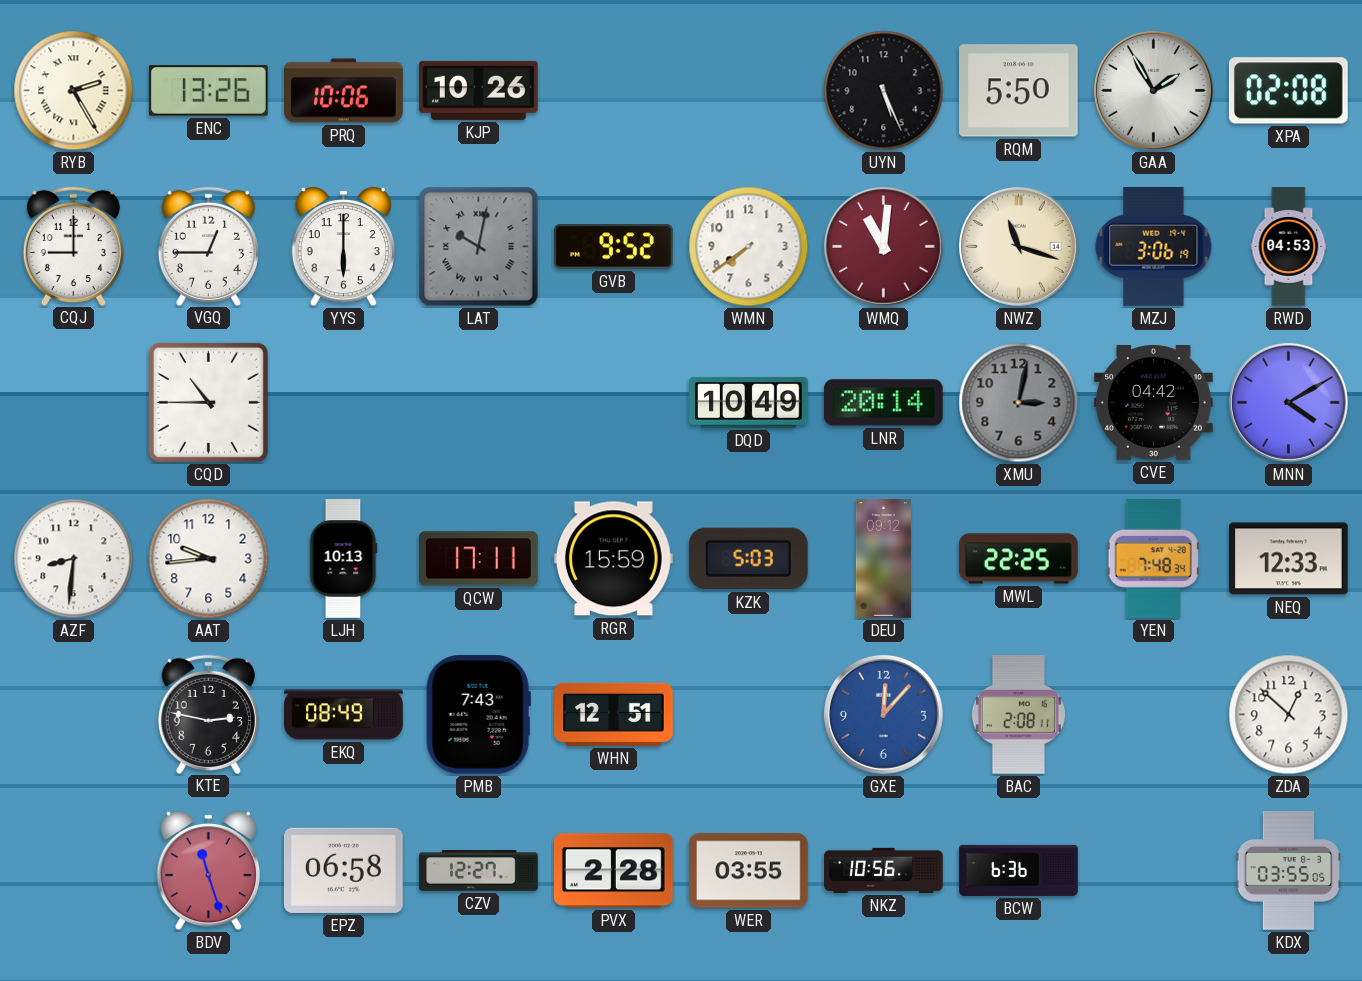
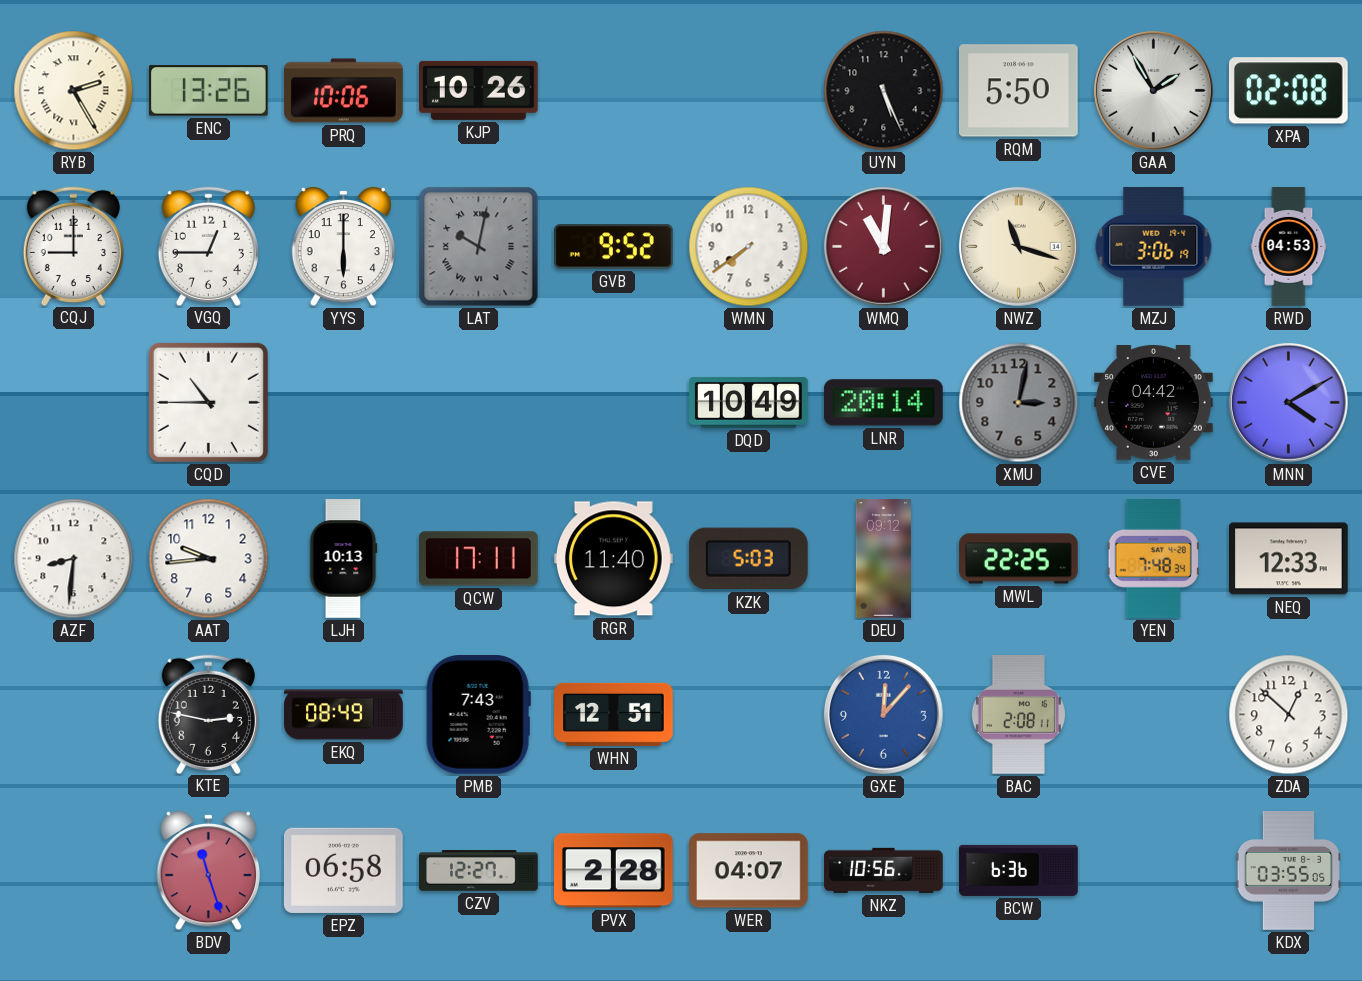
RGR: 15:59 -> 11:40
WER: 03:55 -> 04:07
